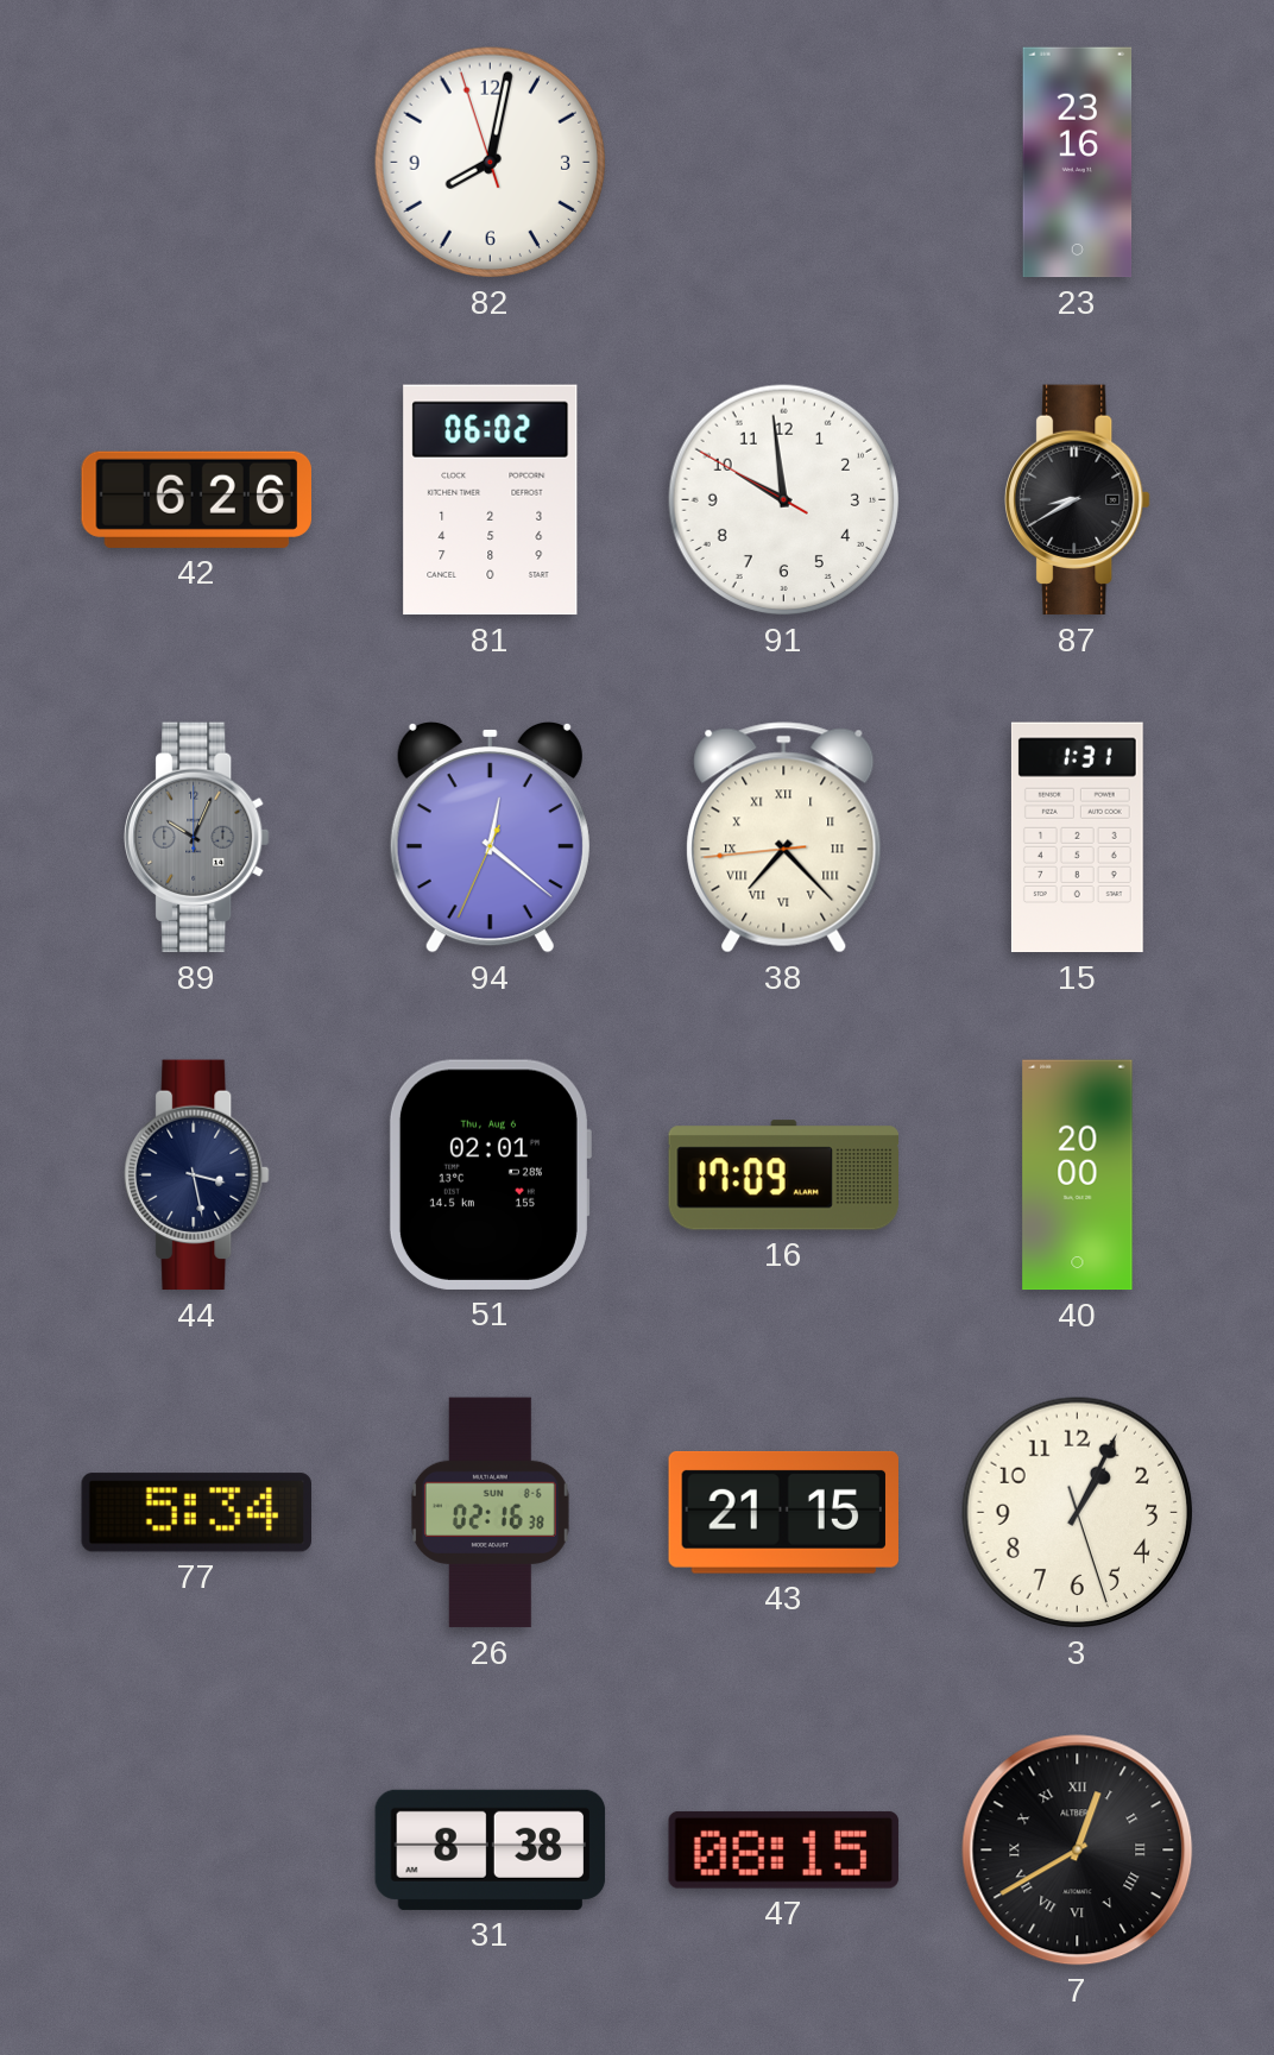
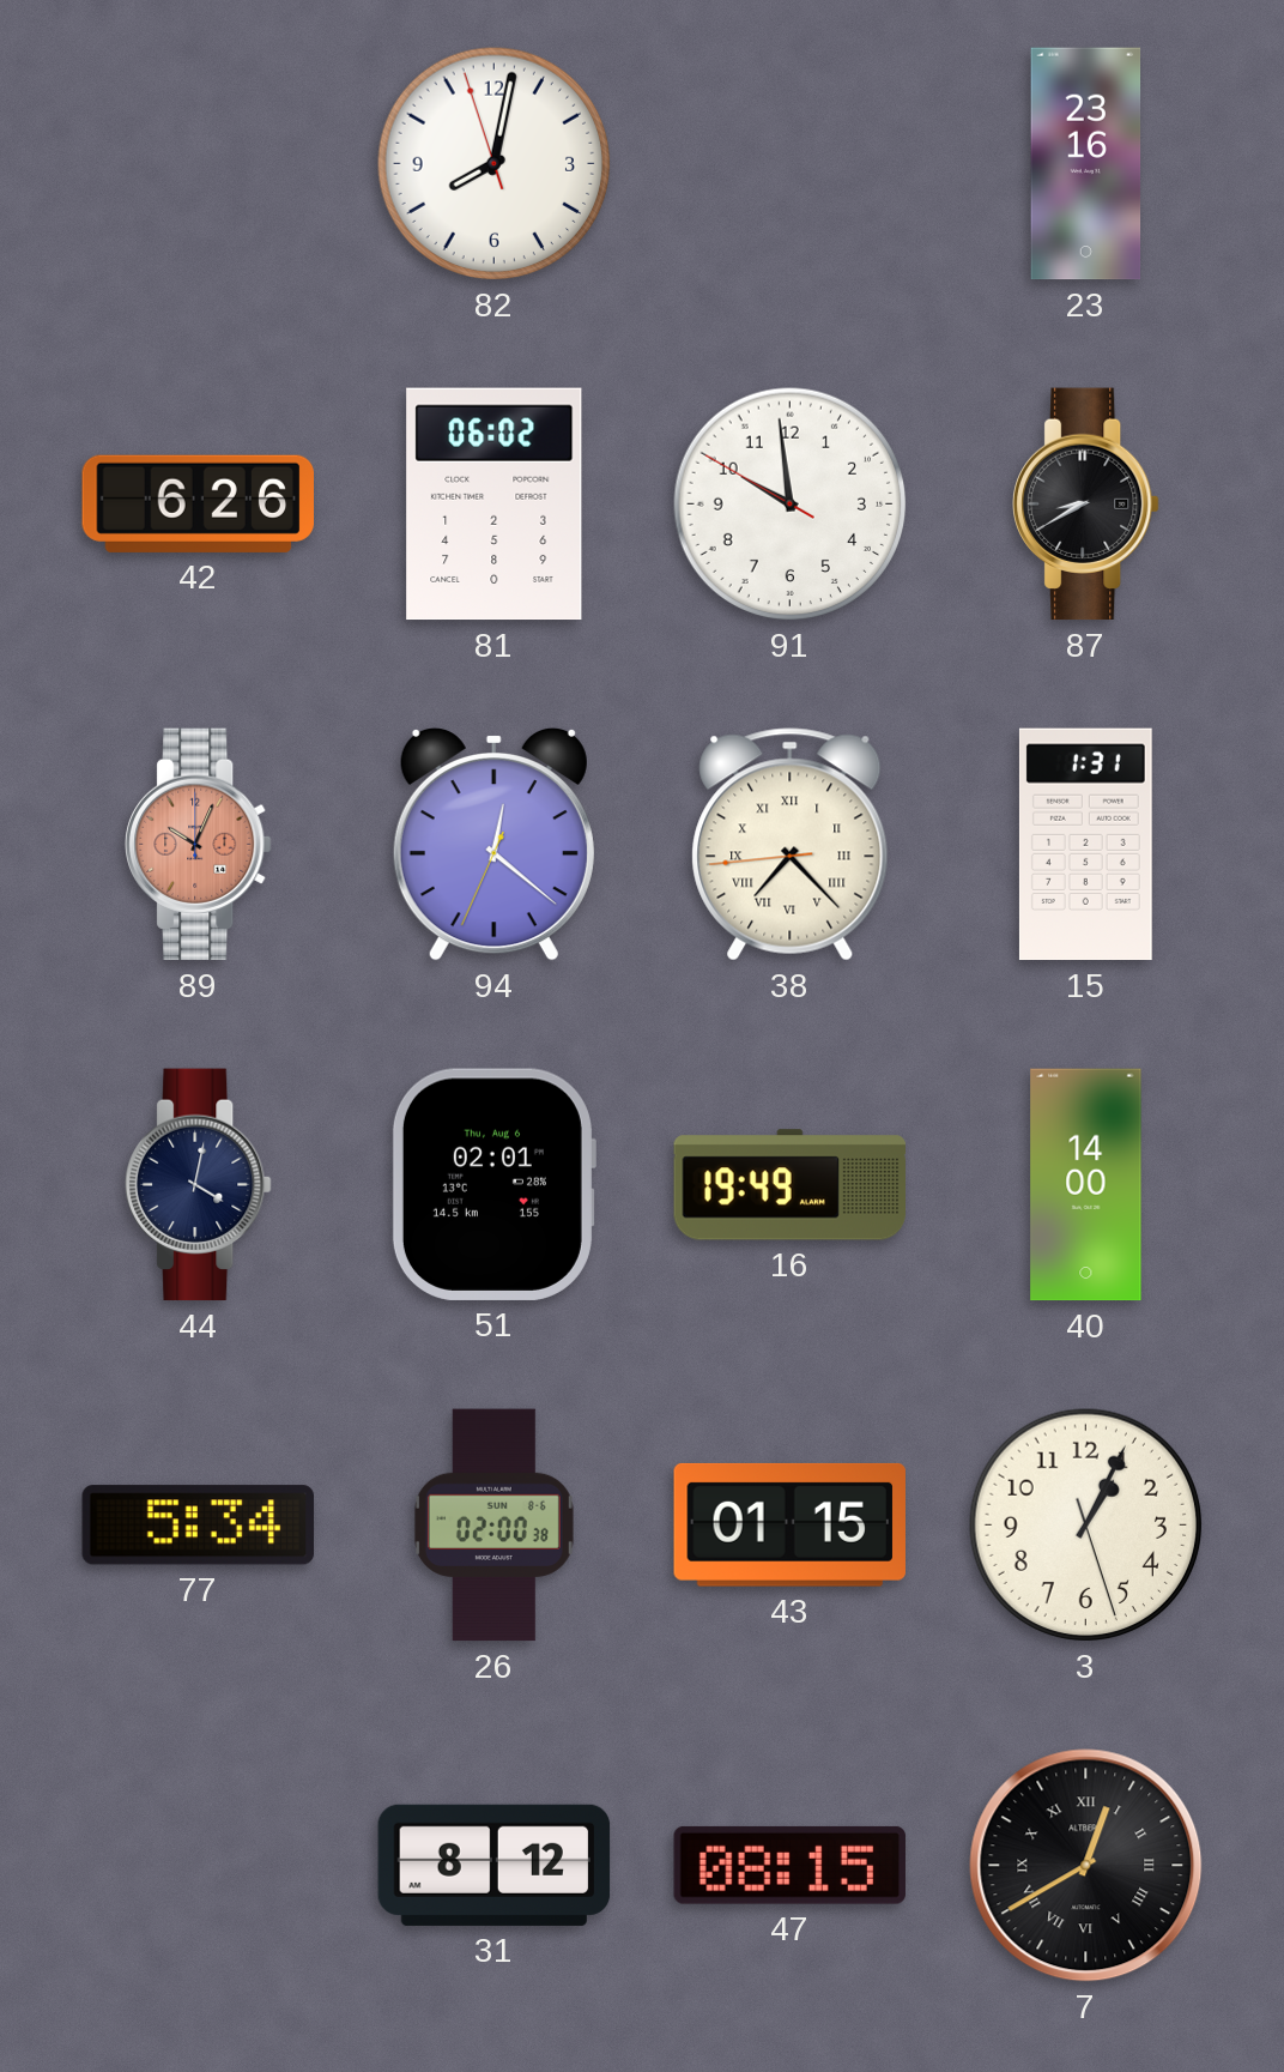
89 dial: grey -> salmon
44: 3:28 -> 4:02
16: 17:09 -> 19:49
40: 20:00 -> 14:00
26: 02:16 -> 02:00
43: 21:15 -> 01:15
31: 8:38 -> 8:12
